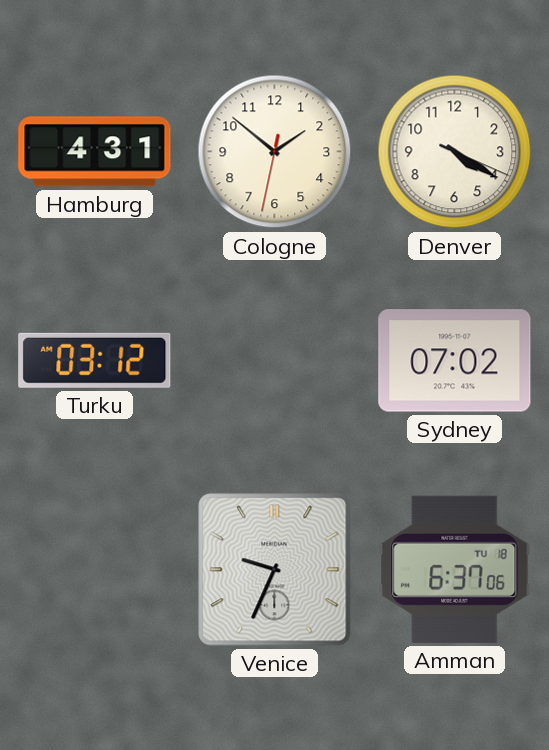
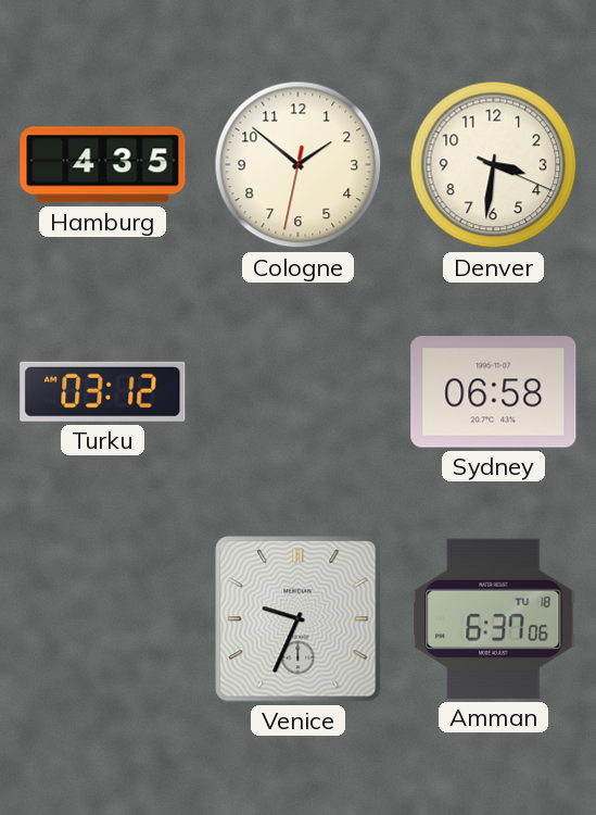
Hamburg: 4:31 -> 4:35
Denver: 4:20 -> 3:31
Sydney: 07:02 -> 06:58
